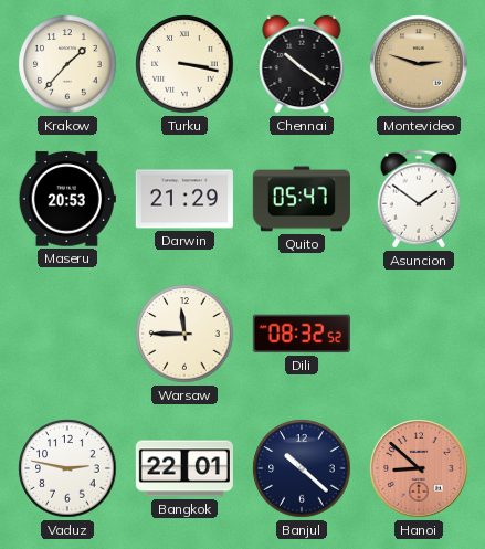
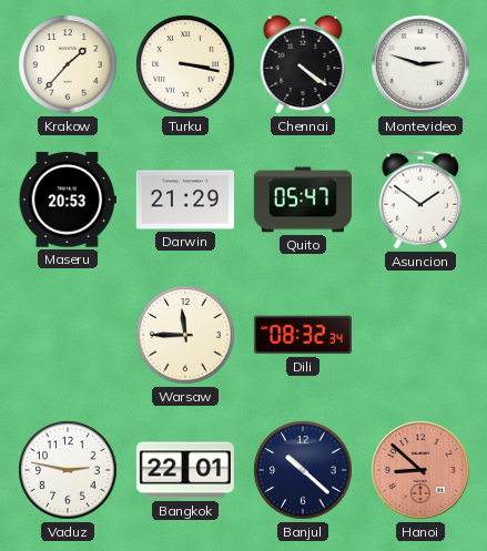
Chennai: 10:21 -> 4:21
Montevideo dial: champagne -> white
Dili: 08:32:52 -> 08:32:34
